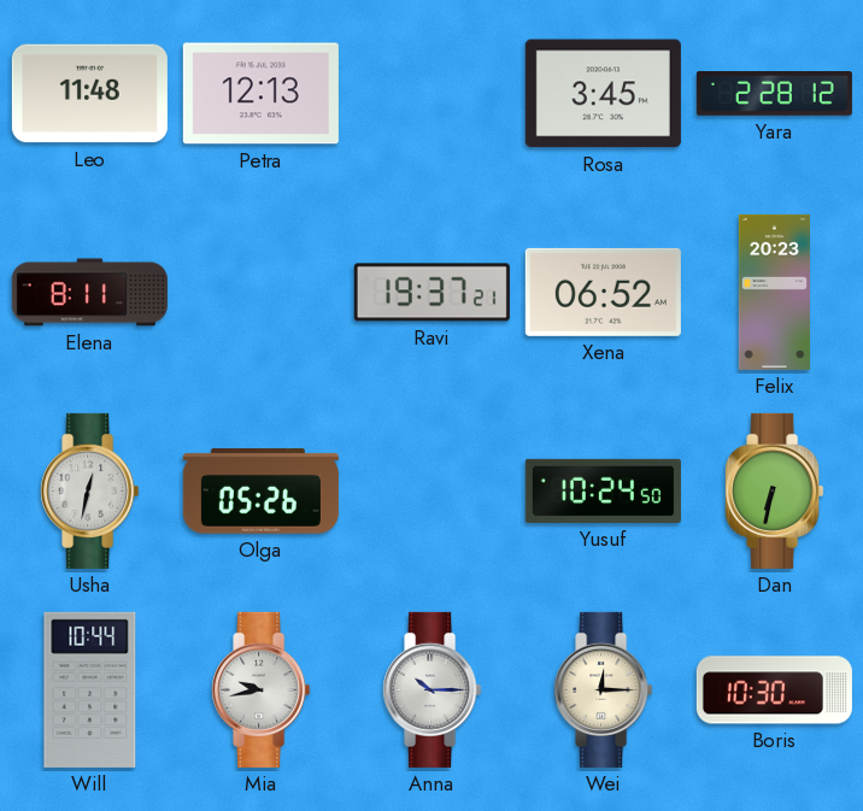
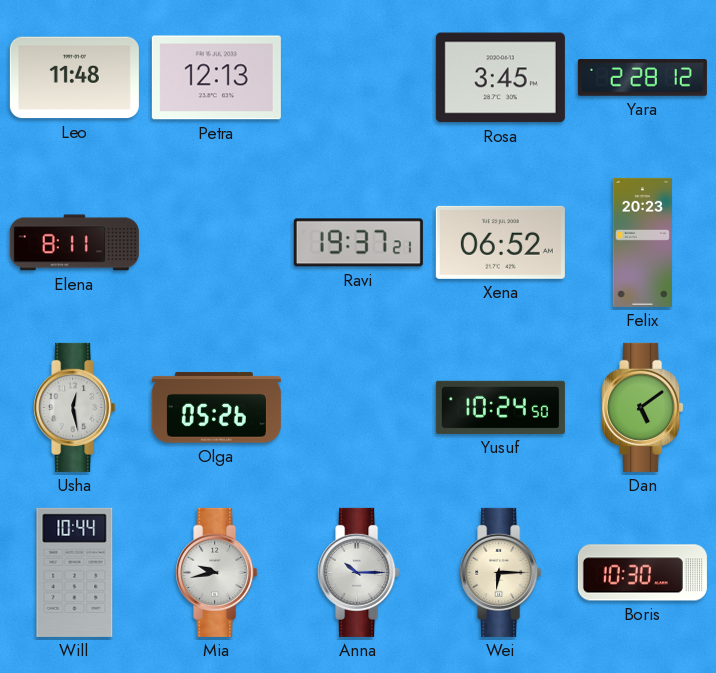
Usha: 12:32 -> 12:28
Dan: 6:32 -> 5:09
Wei: 12:15 -> 6:15
